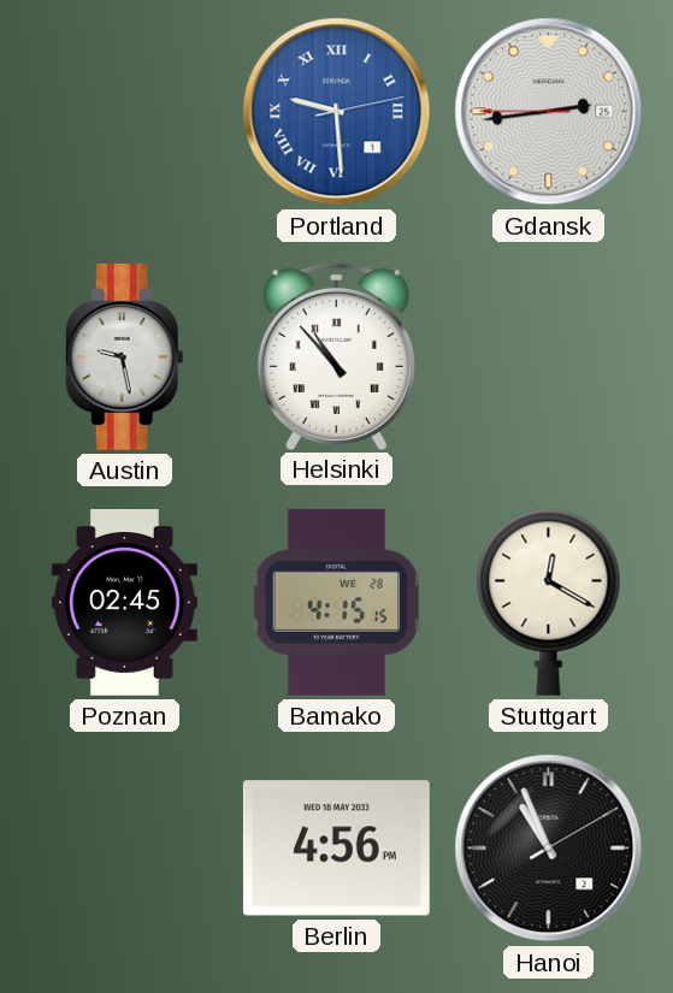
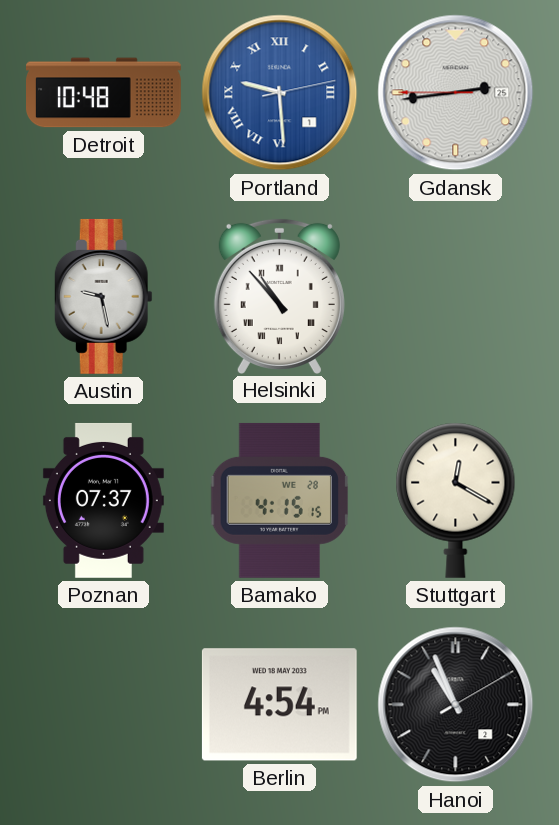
Detroit: none -> 10:48
Poznan: 02:45 -> 07:37
Berlin: 4:56 -> 4:54
